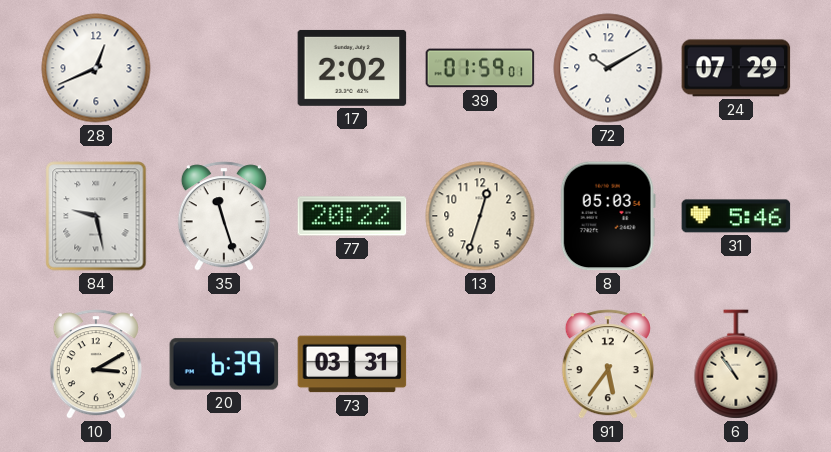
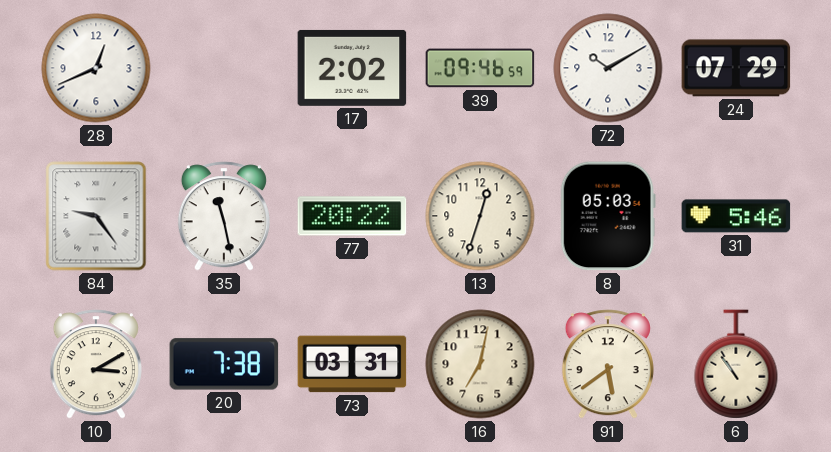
39: 01:59 -> 09:46
84: 9:28 -> 9:24
35: 11:27 -> 11:28
20: 6:39 -> 7:38
16: none -> 7:02
91: 5:36 -> 5:39
